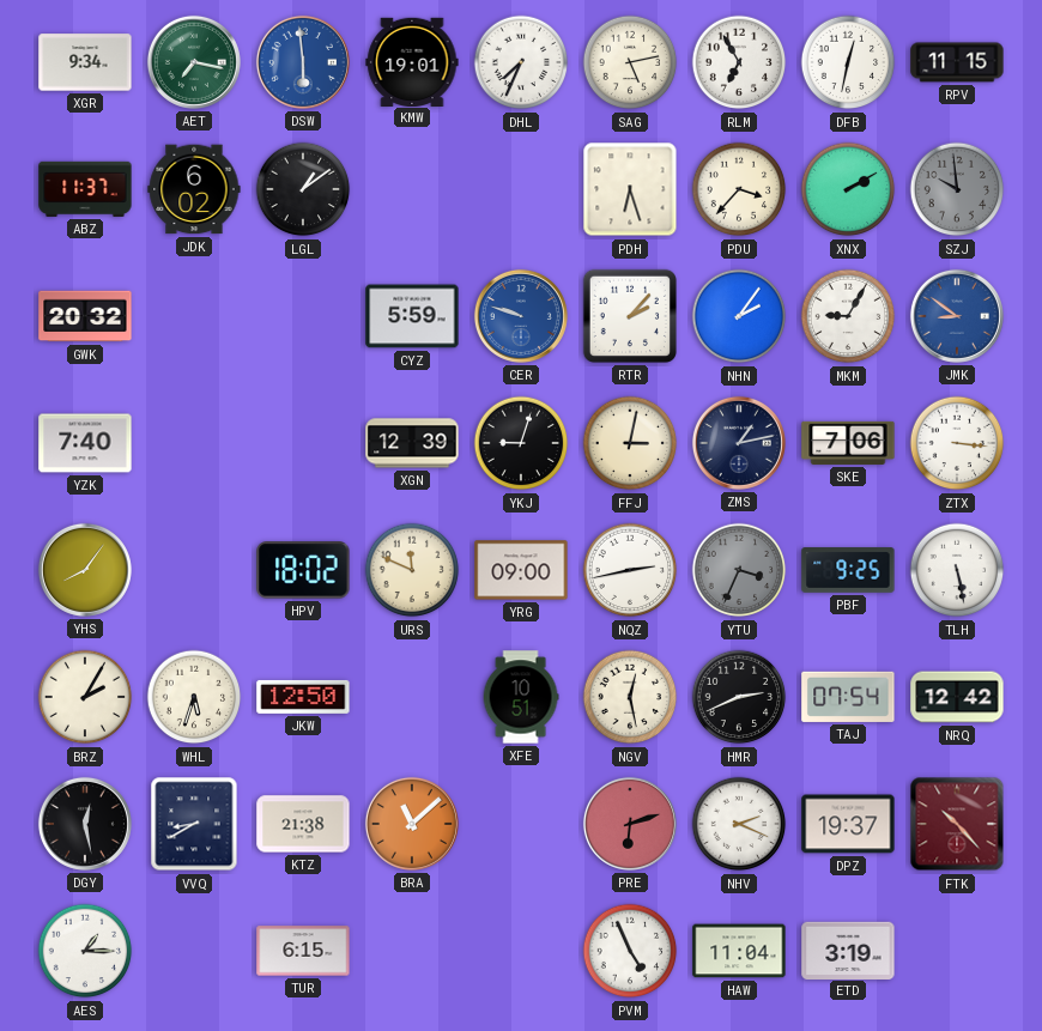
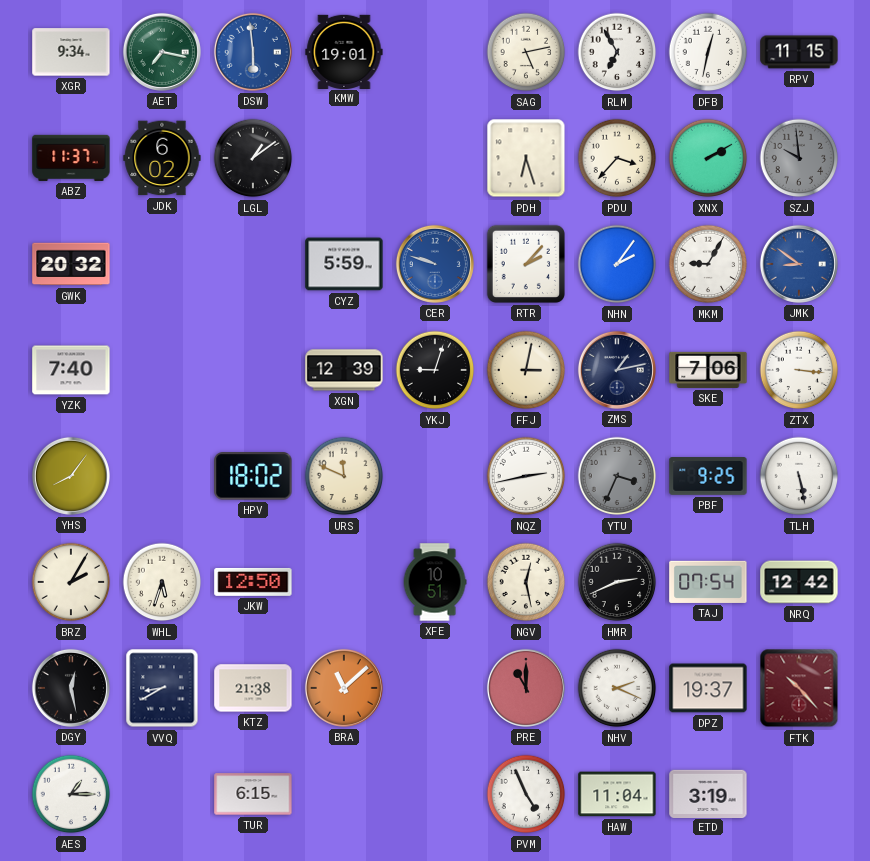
DHL: 7:34 -> none
YRG: 09:00 -> none
PRE: 6:12 -> 11:00
